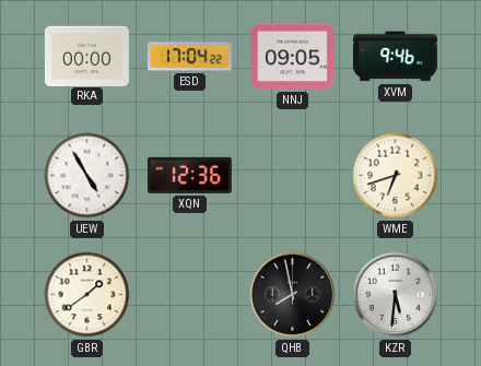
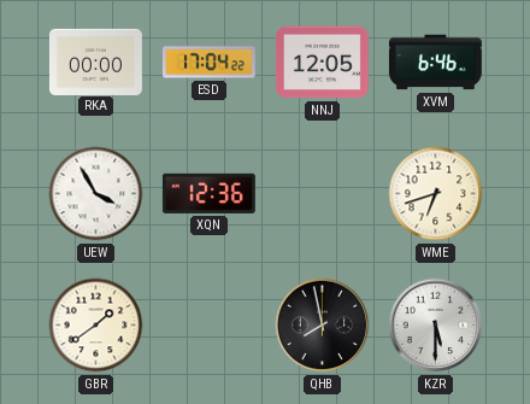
NNJ: 09:05 -> 12:05
XVM: 9:46 -> 6:46
UEW: 4:55 -> 3:55
KZR: 5:31 -> 5:30
